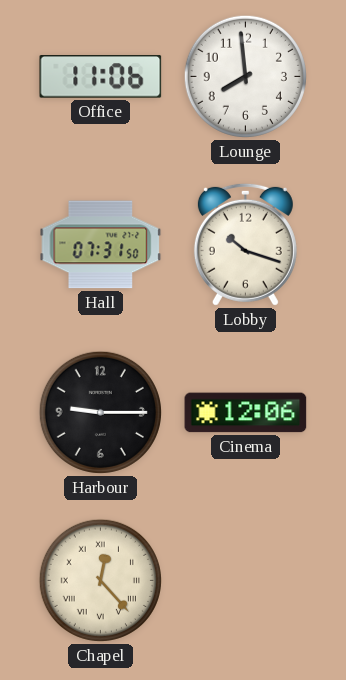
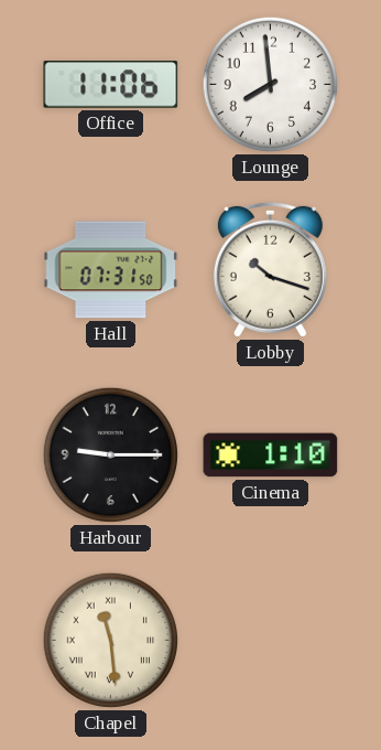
Cinema: 12:06 -> 1:10
Chapel: 12:23 -> 11:29
